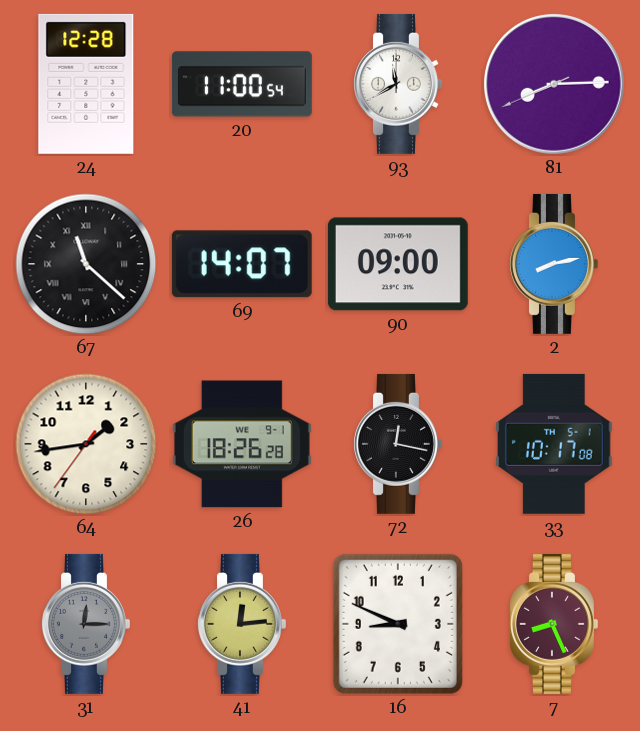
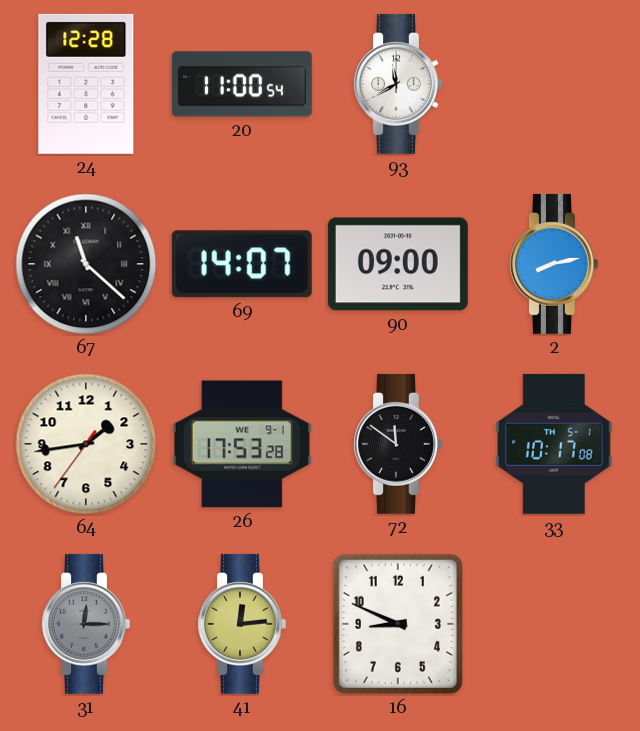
81: 8:14 -> none
26: 18:26 -> 17:53
72: 12:17 -> 11:51
7: 8:26 -> none
